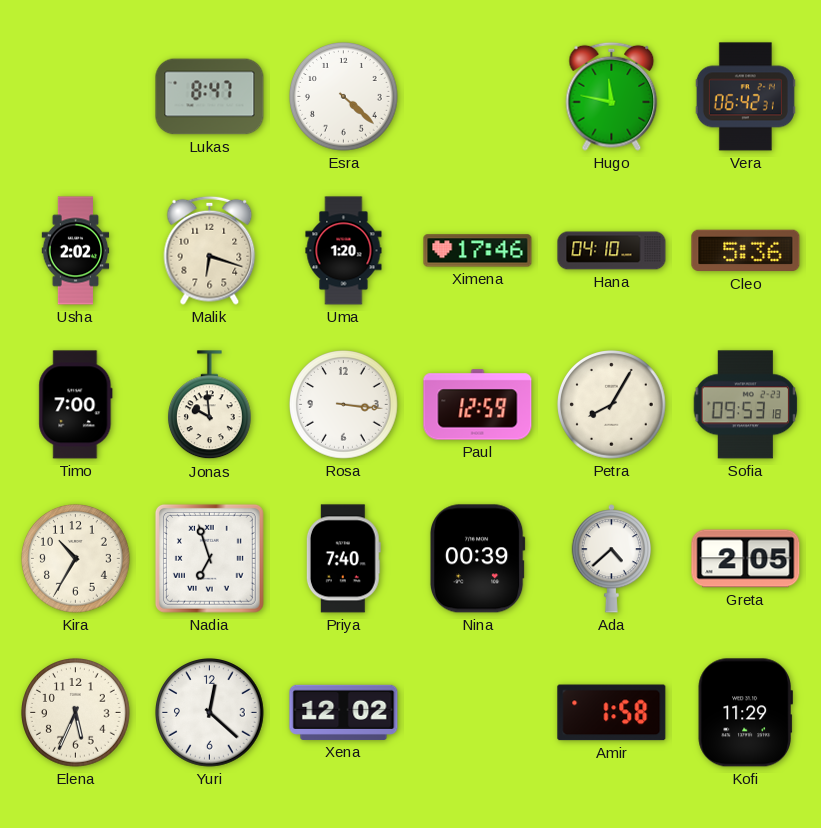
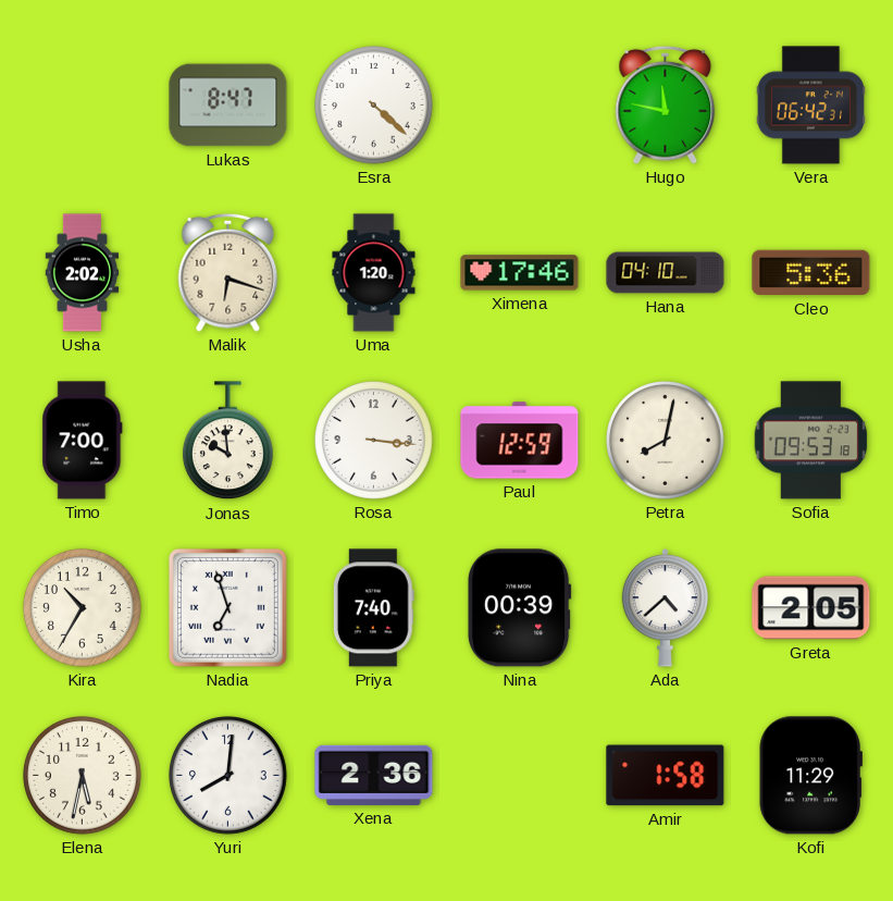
Petra: 8:05 -> 8:02
Elena: 5:34 -> 5:32
Yuri: 12:22 -> 8:01
Xena: 12:02 -> 2:36
